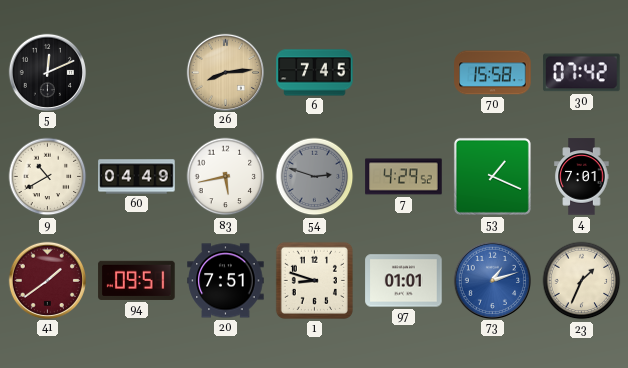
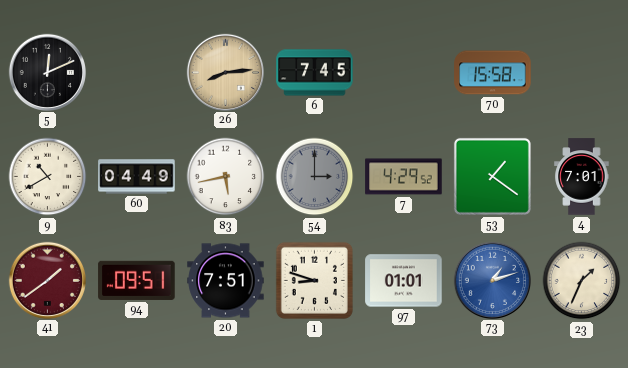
30: 07:42 -> none
54: 2:48 -> 3:00
53: 1:19 -> 1:21
